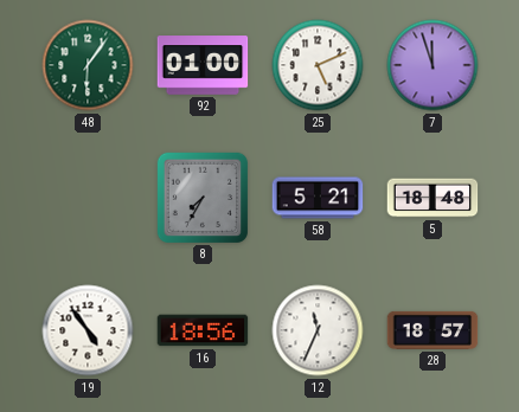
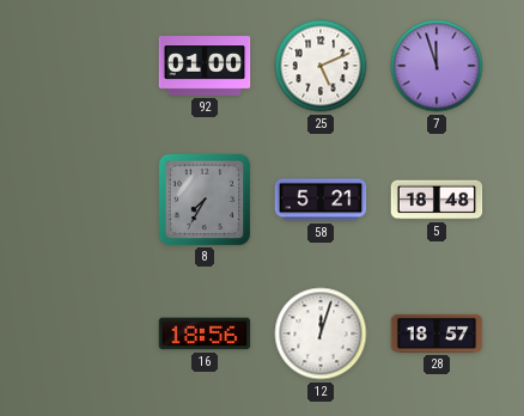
48: 6:06 -> none
19: 4:54 -> none
12: 11:34 -> 12:03
